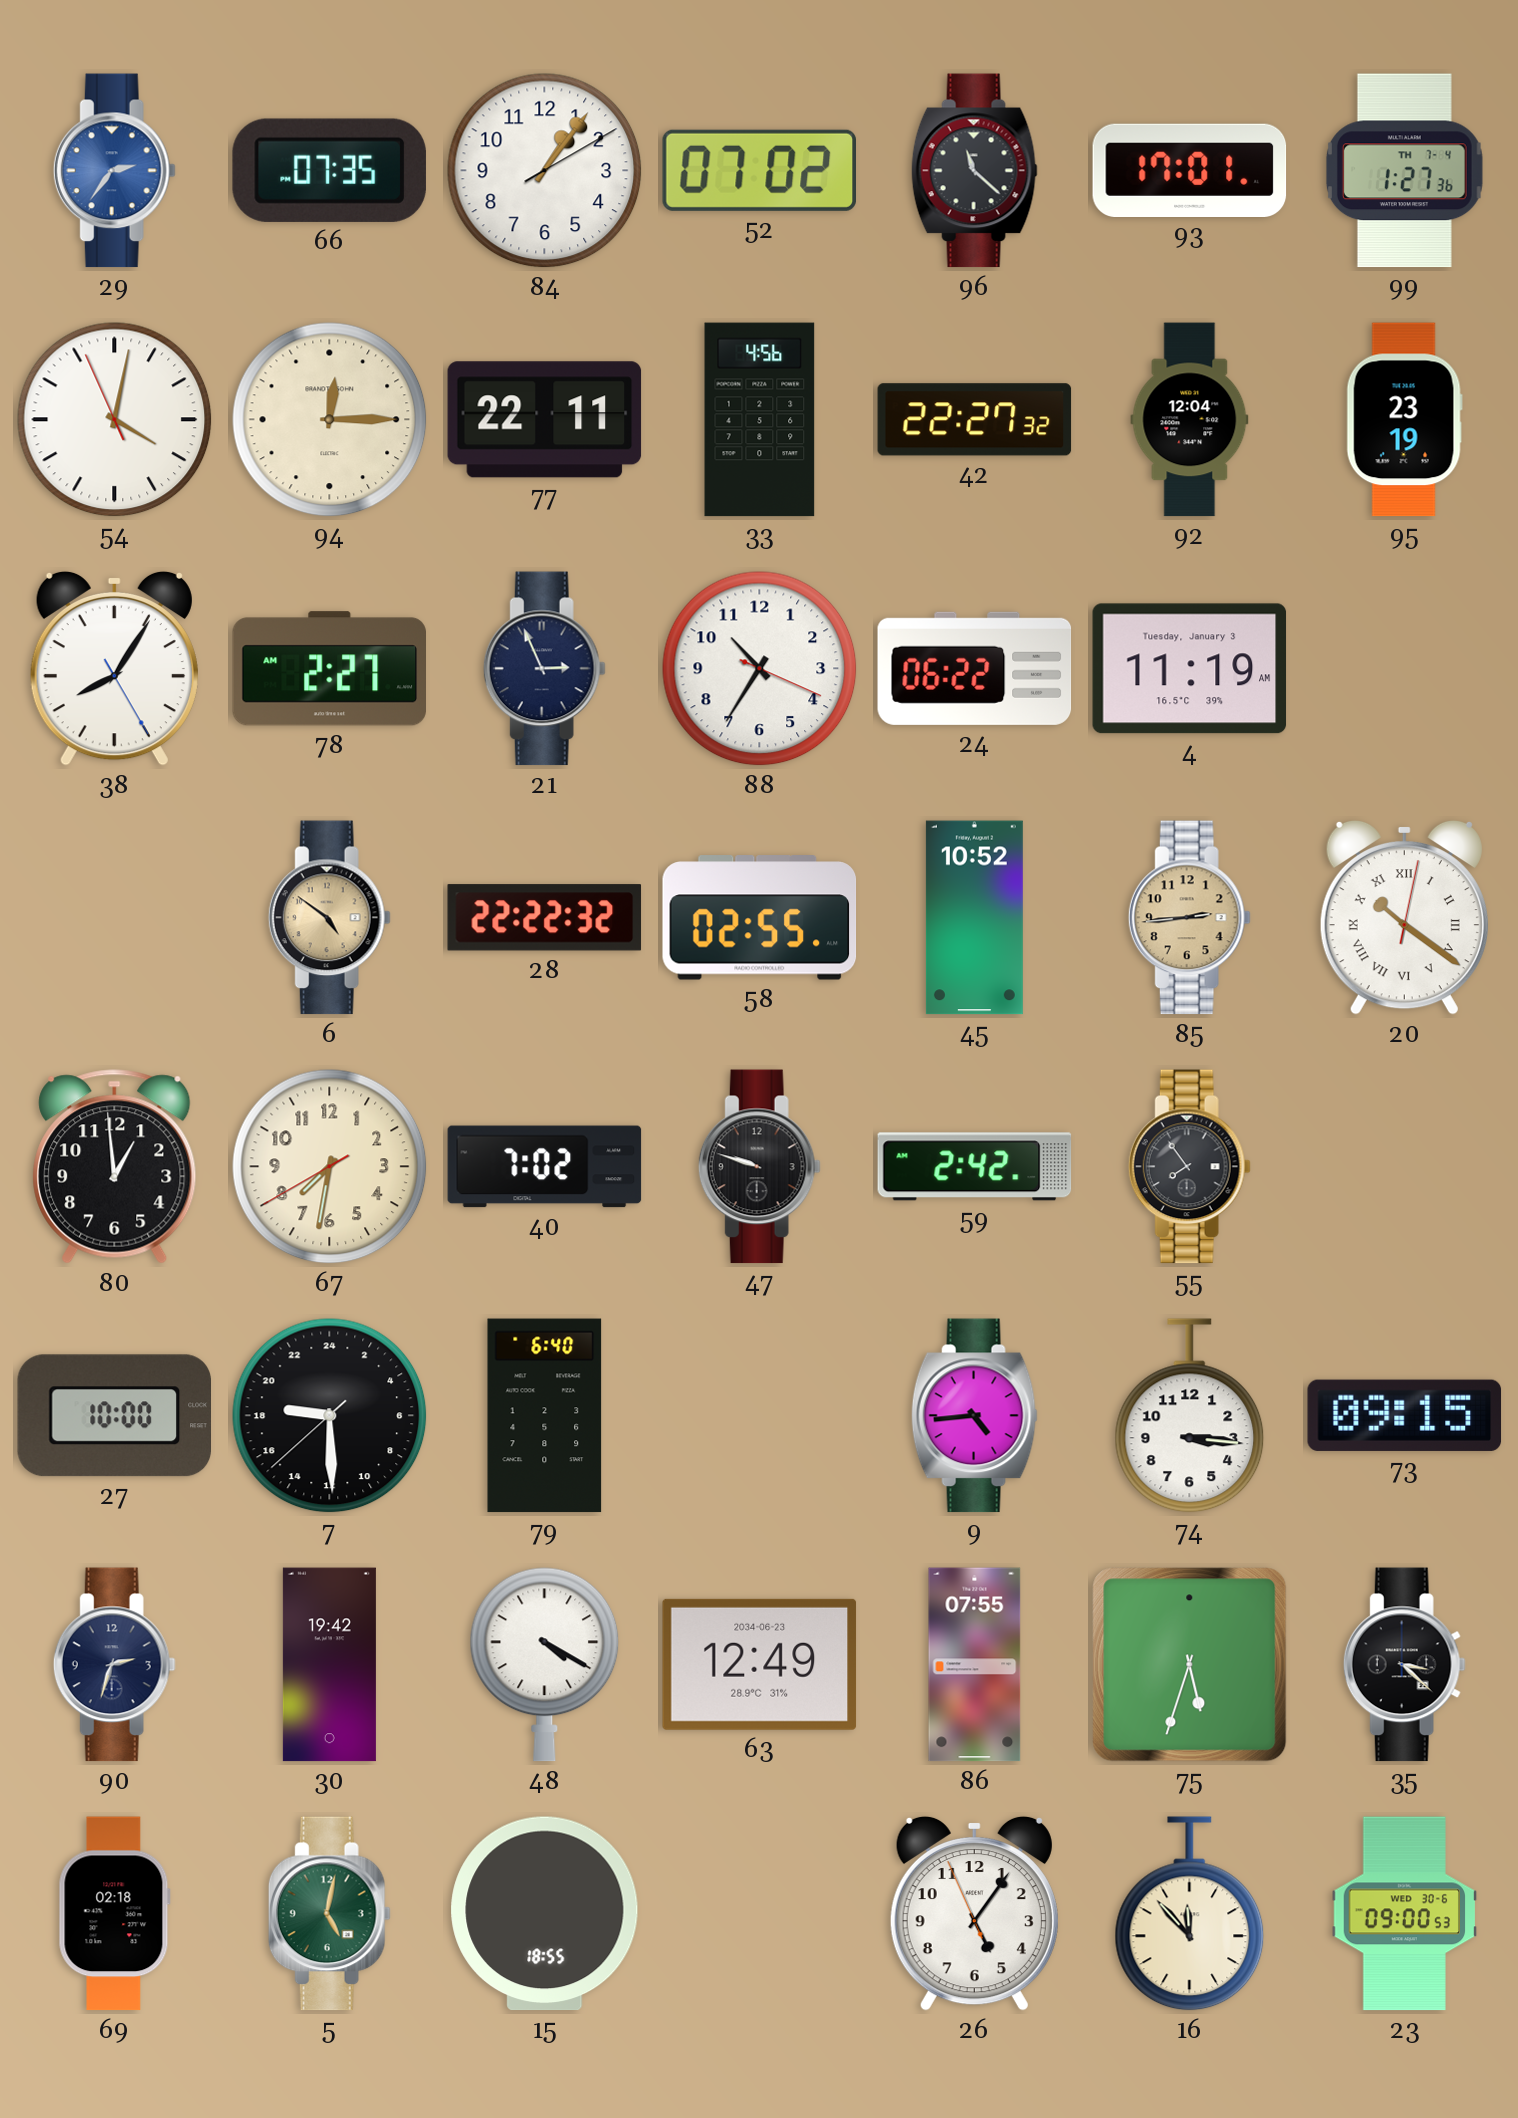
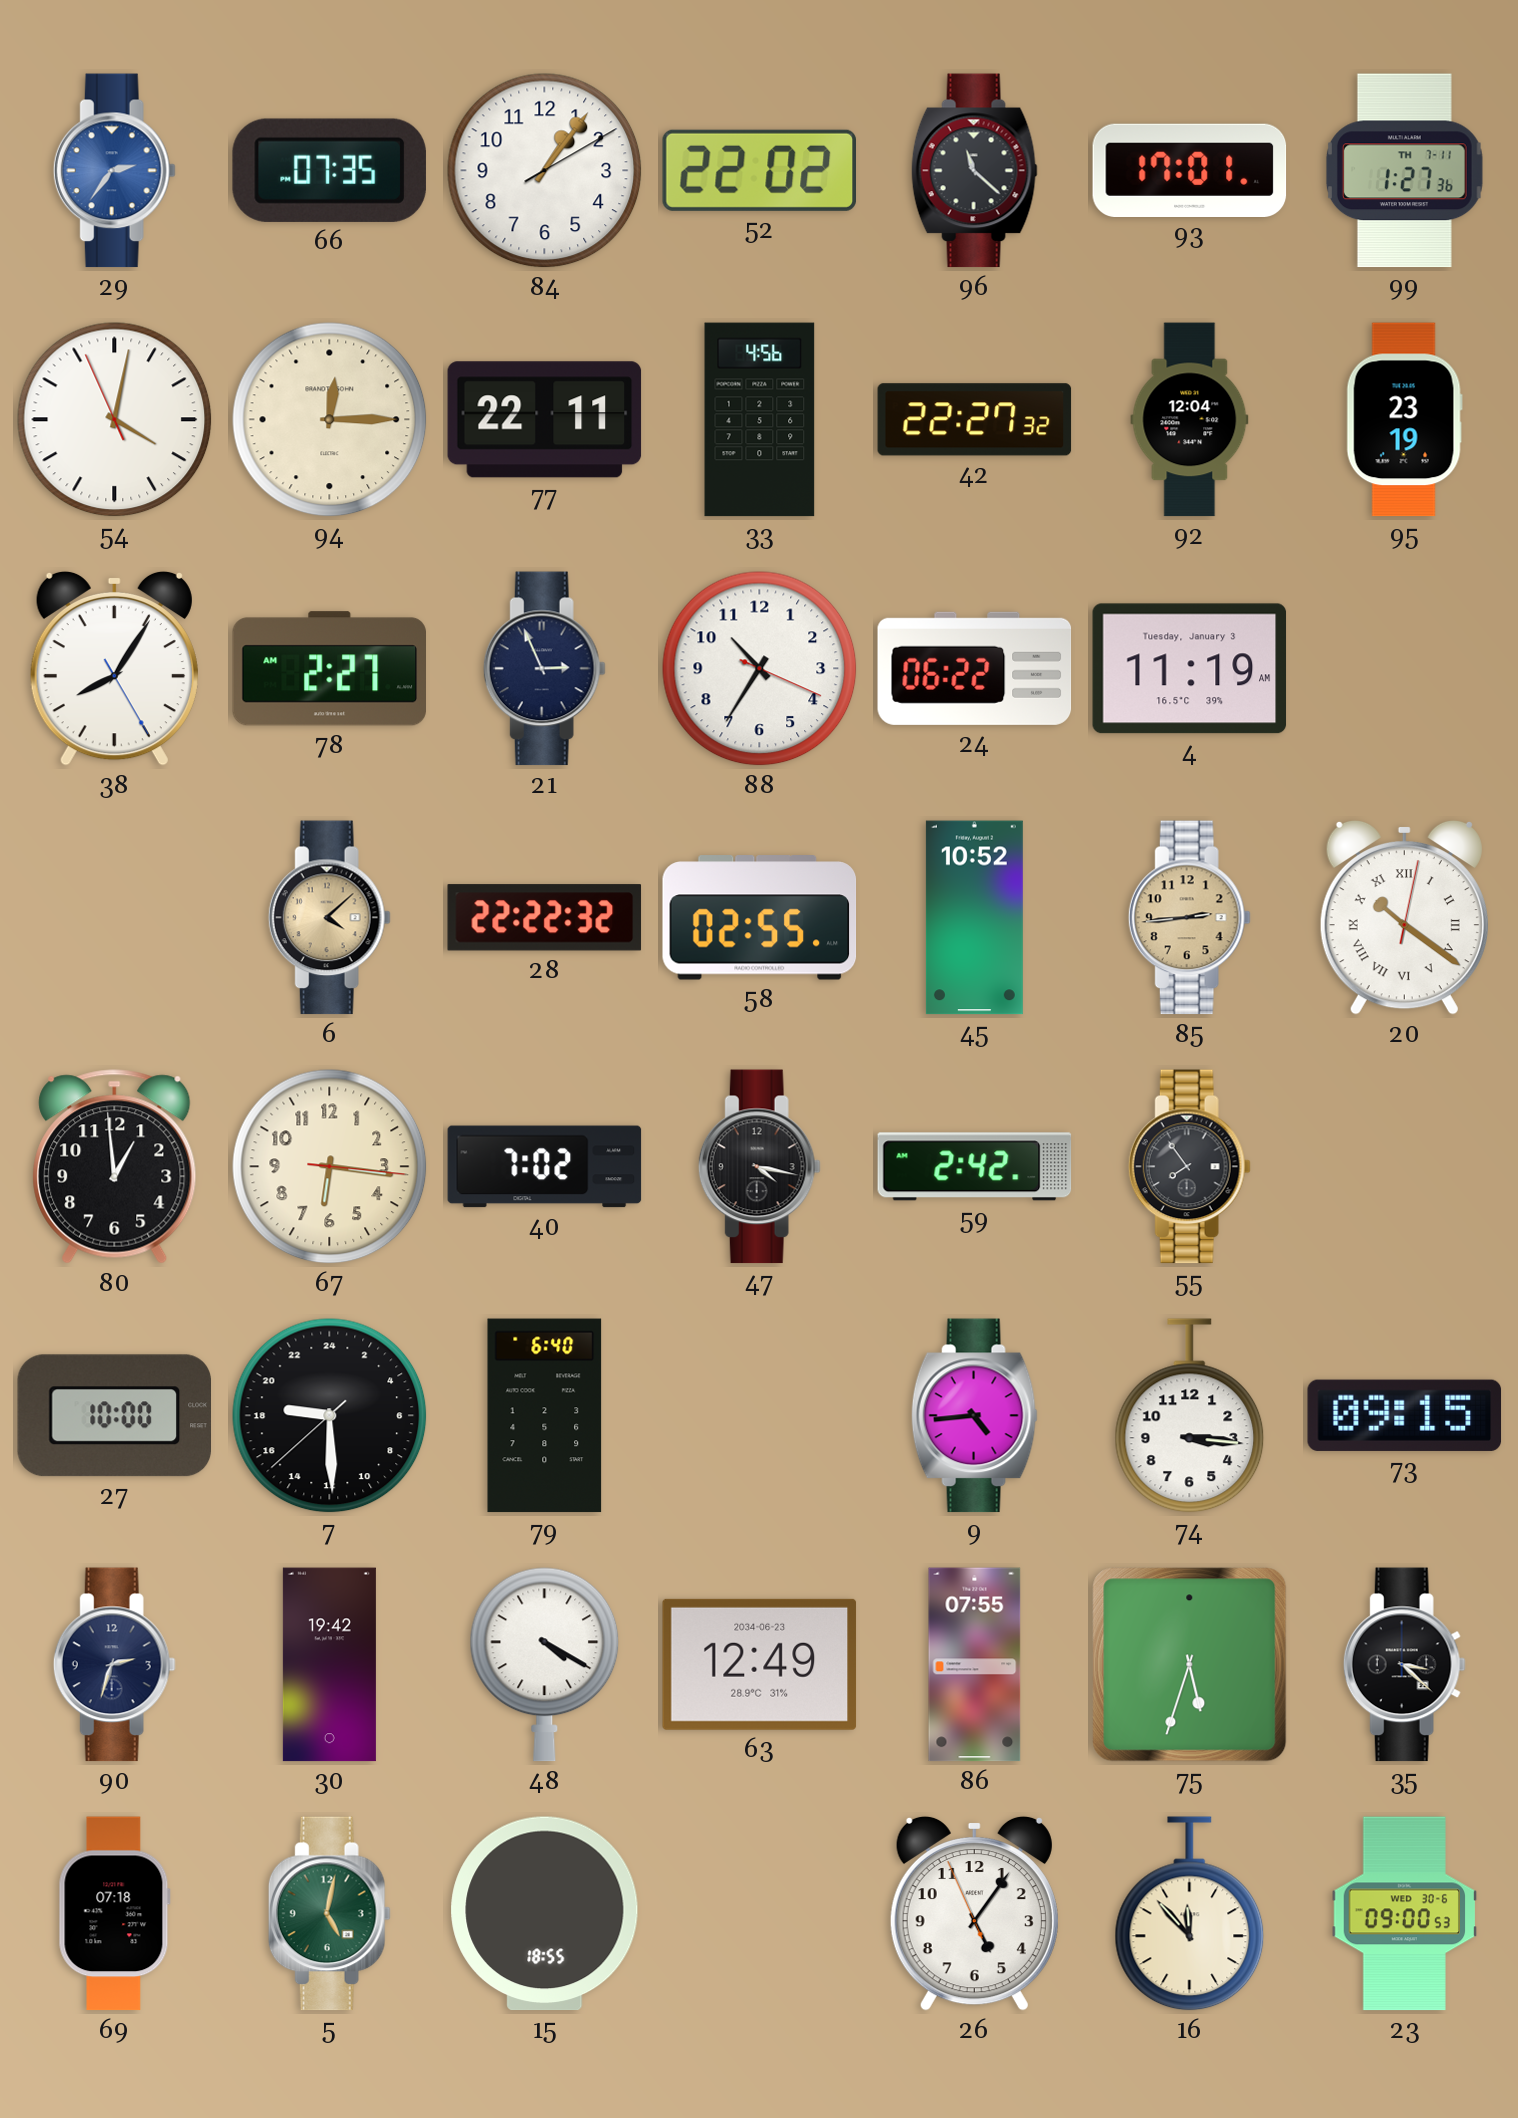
52: 07:02 -> 22:02
99 date: TH 7-4 -> TH 7-11
6: 4:51 -> 4:08
67: 7:31 -> 6:16
47: 9:48 -> 4:17
69: 02:18 -> 07:18
